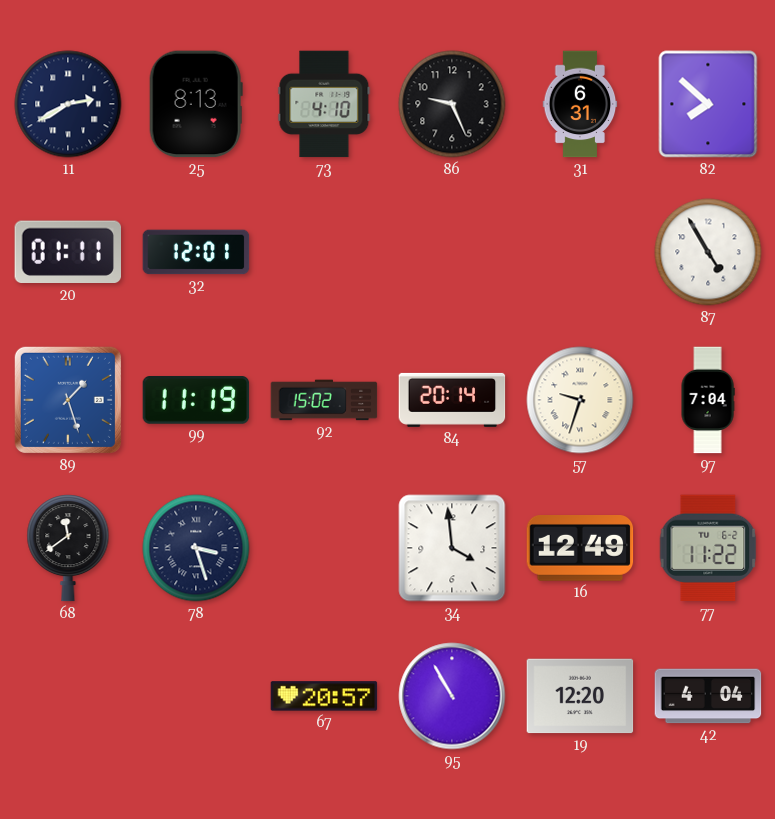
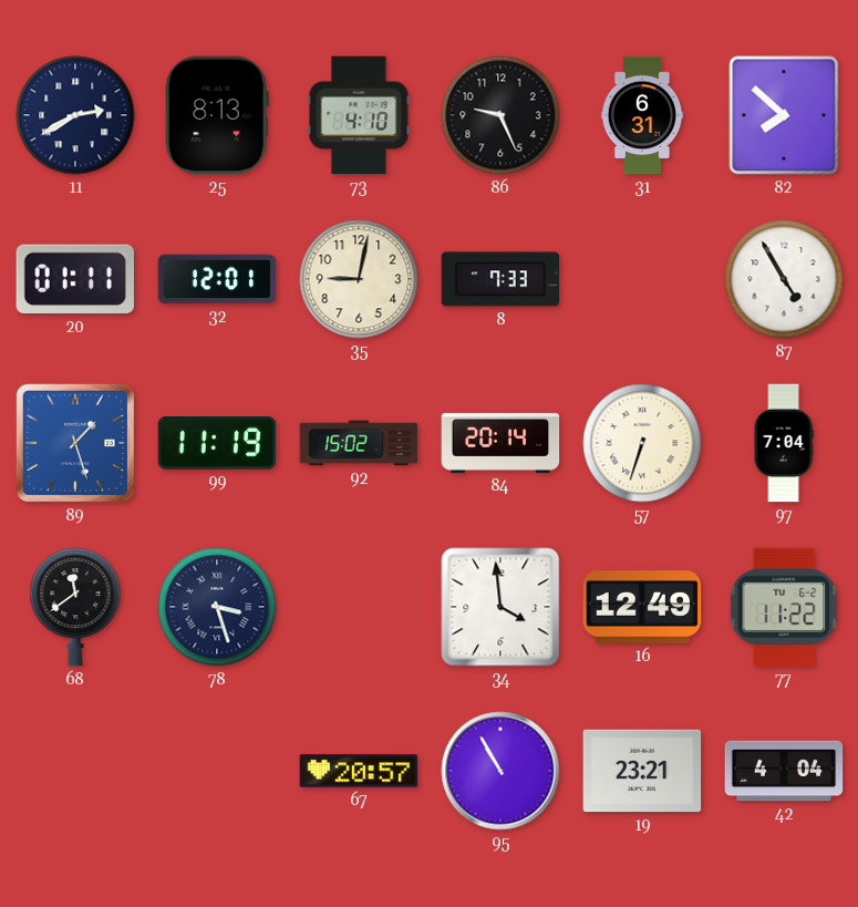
35: none -> 9:02
8: none -> 7:33
57: 9:33 -> 6:33
19: 12:20 -> 23:21
